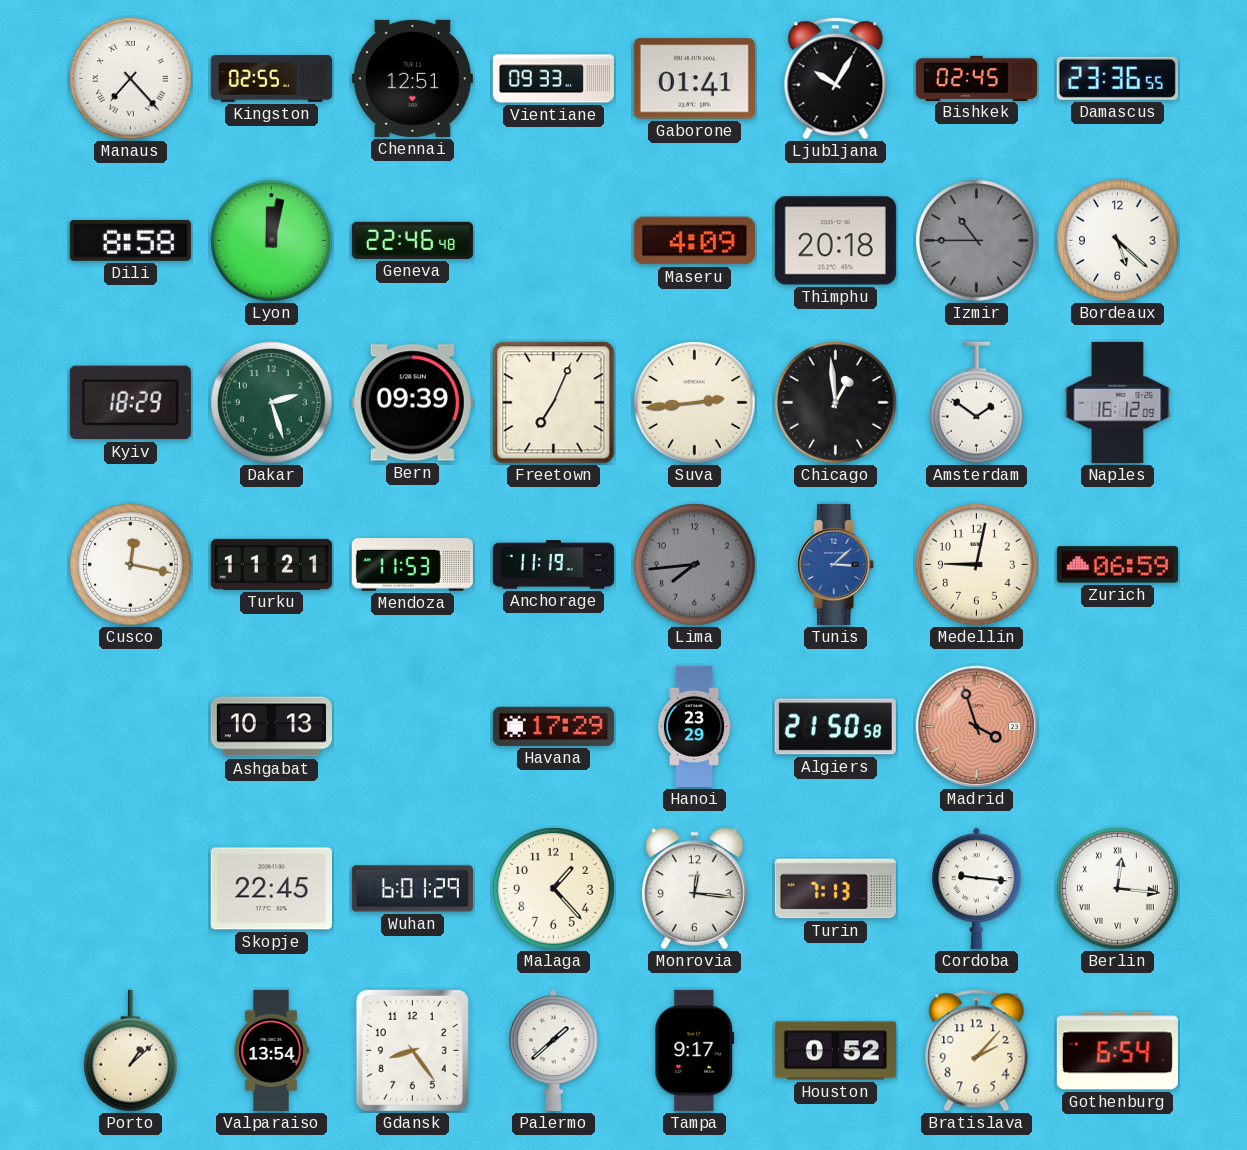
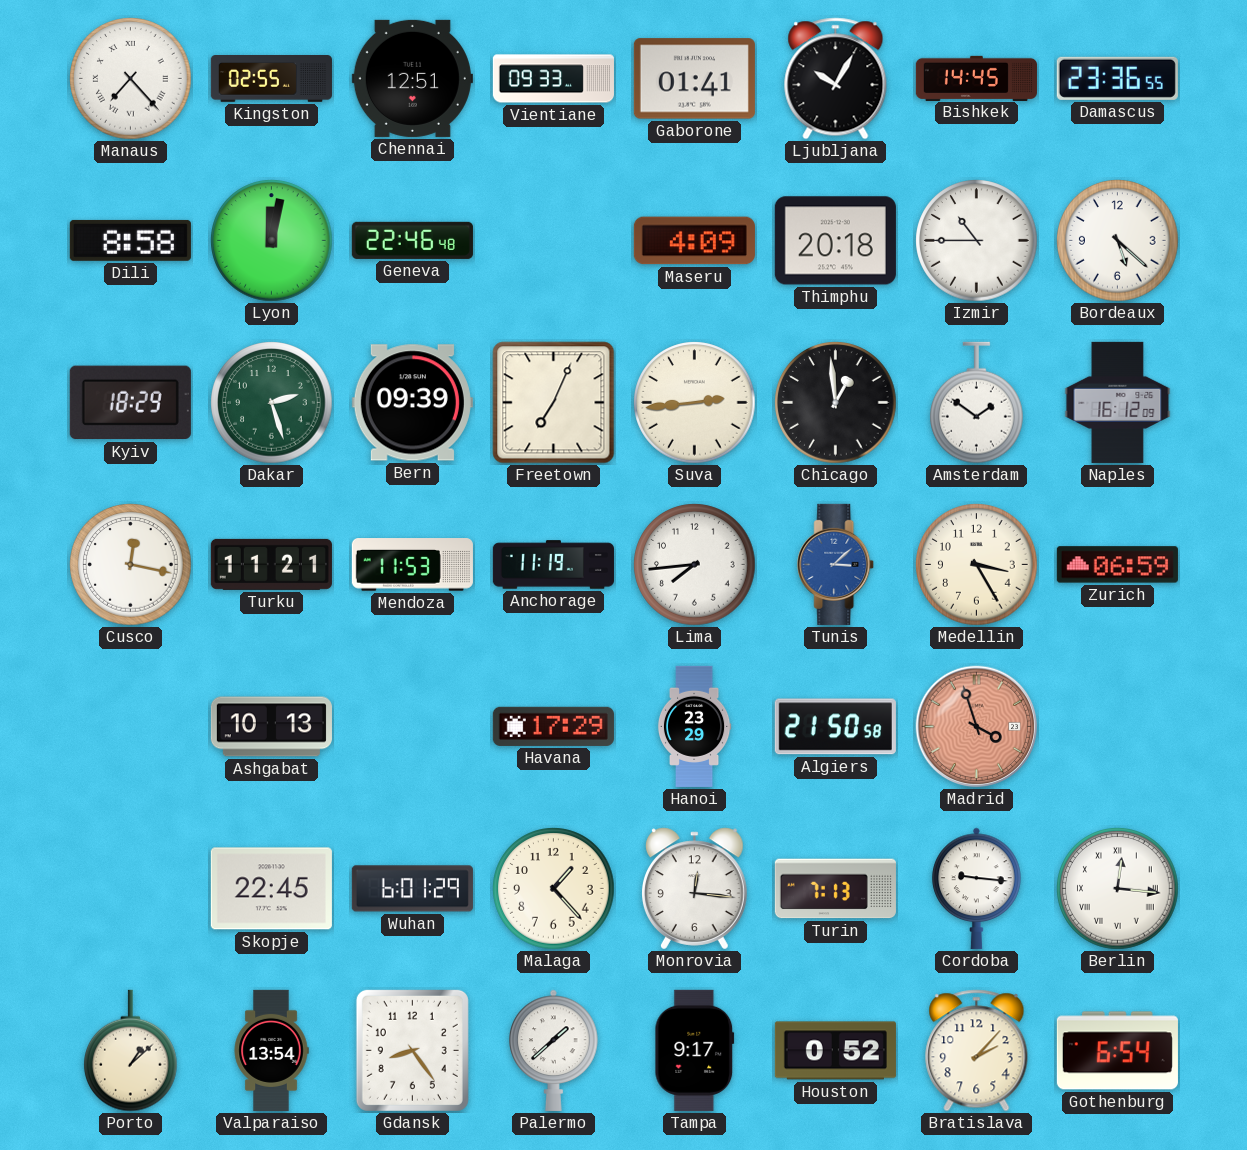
Bishkek: 02:45 -> 14:45
Izmir dial: grey -> white
Lima dial: grey -> white
Medellin: 9:02 -> 3:25
